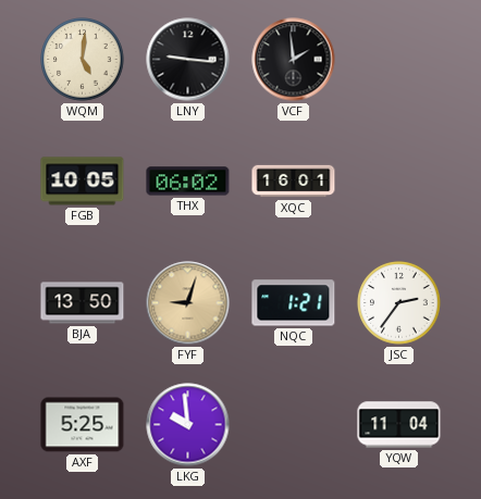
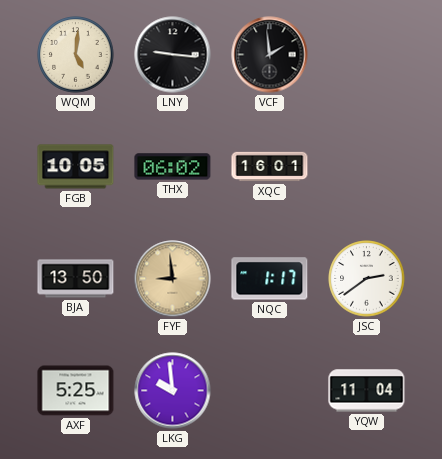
FYF: 9:03 -> 8:59
NQC: 1:21 -> 1:17
JSC: 2:36 -> 2:39
